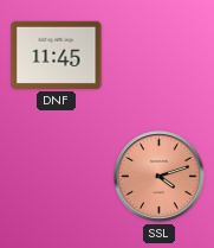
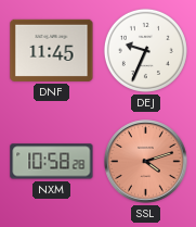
DEJ: none -> 9:34
NXM: none -> 10:58
